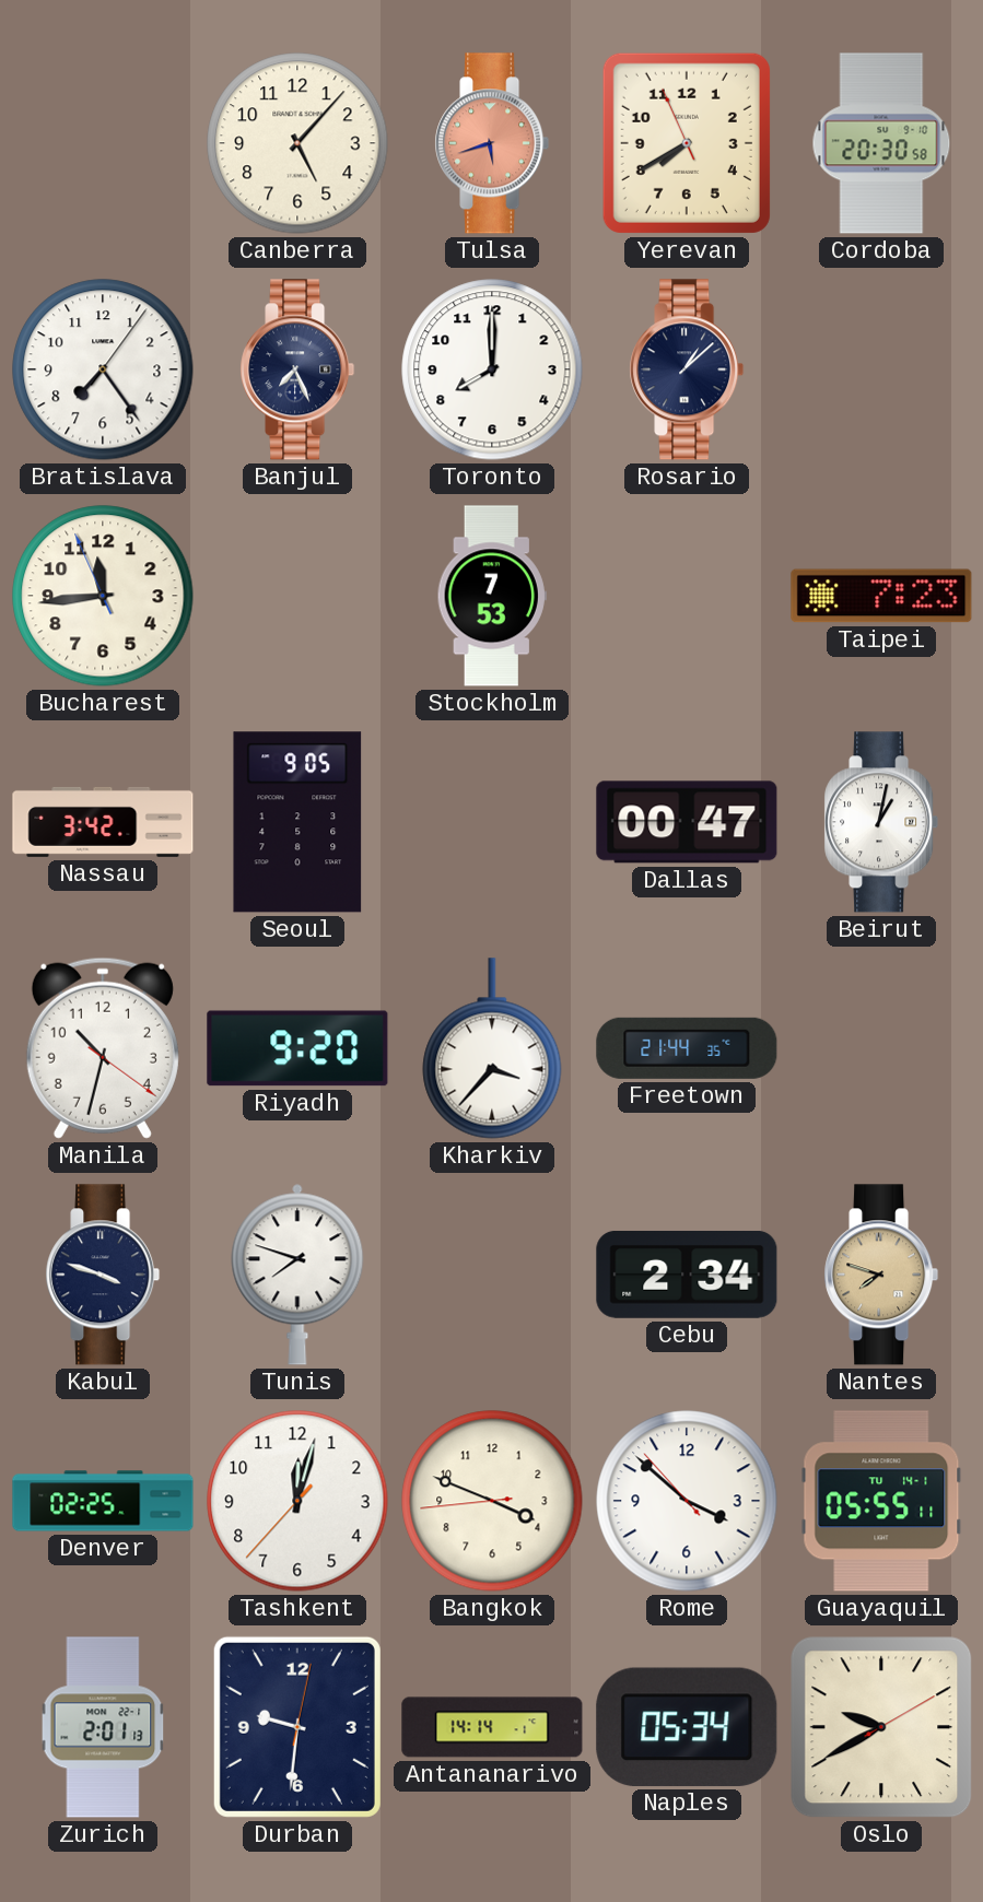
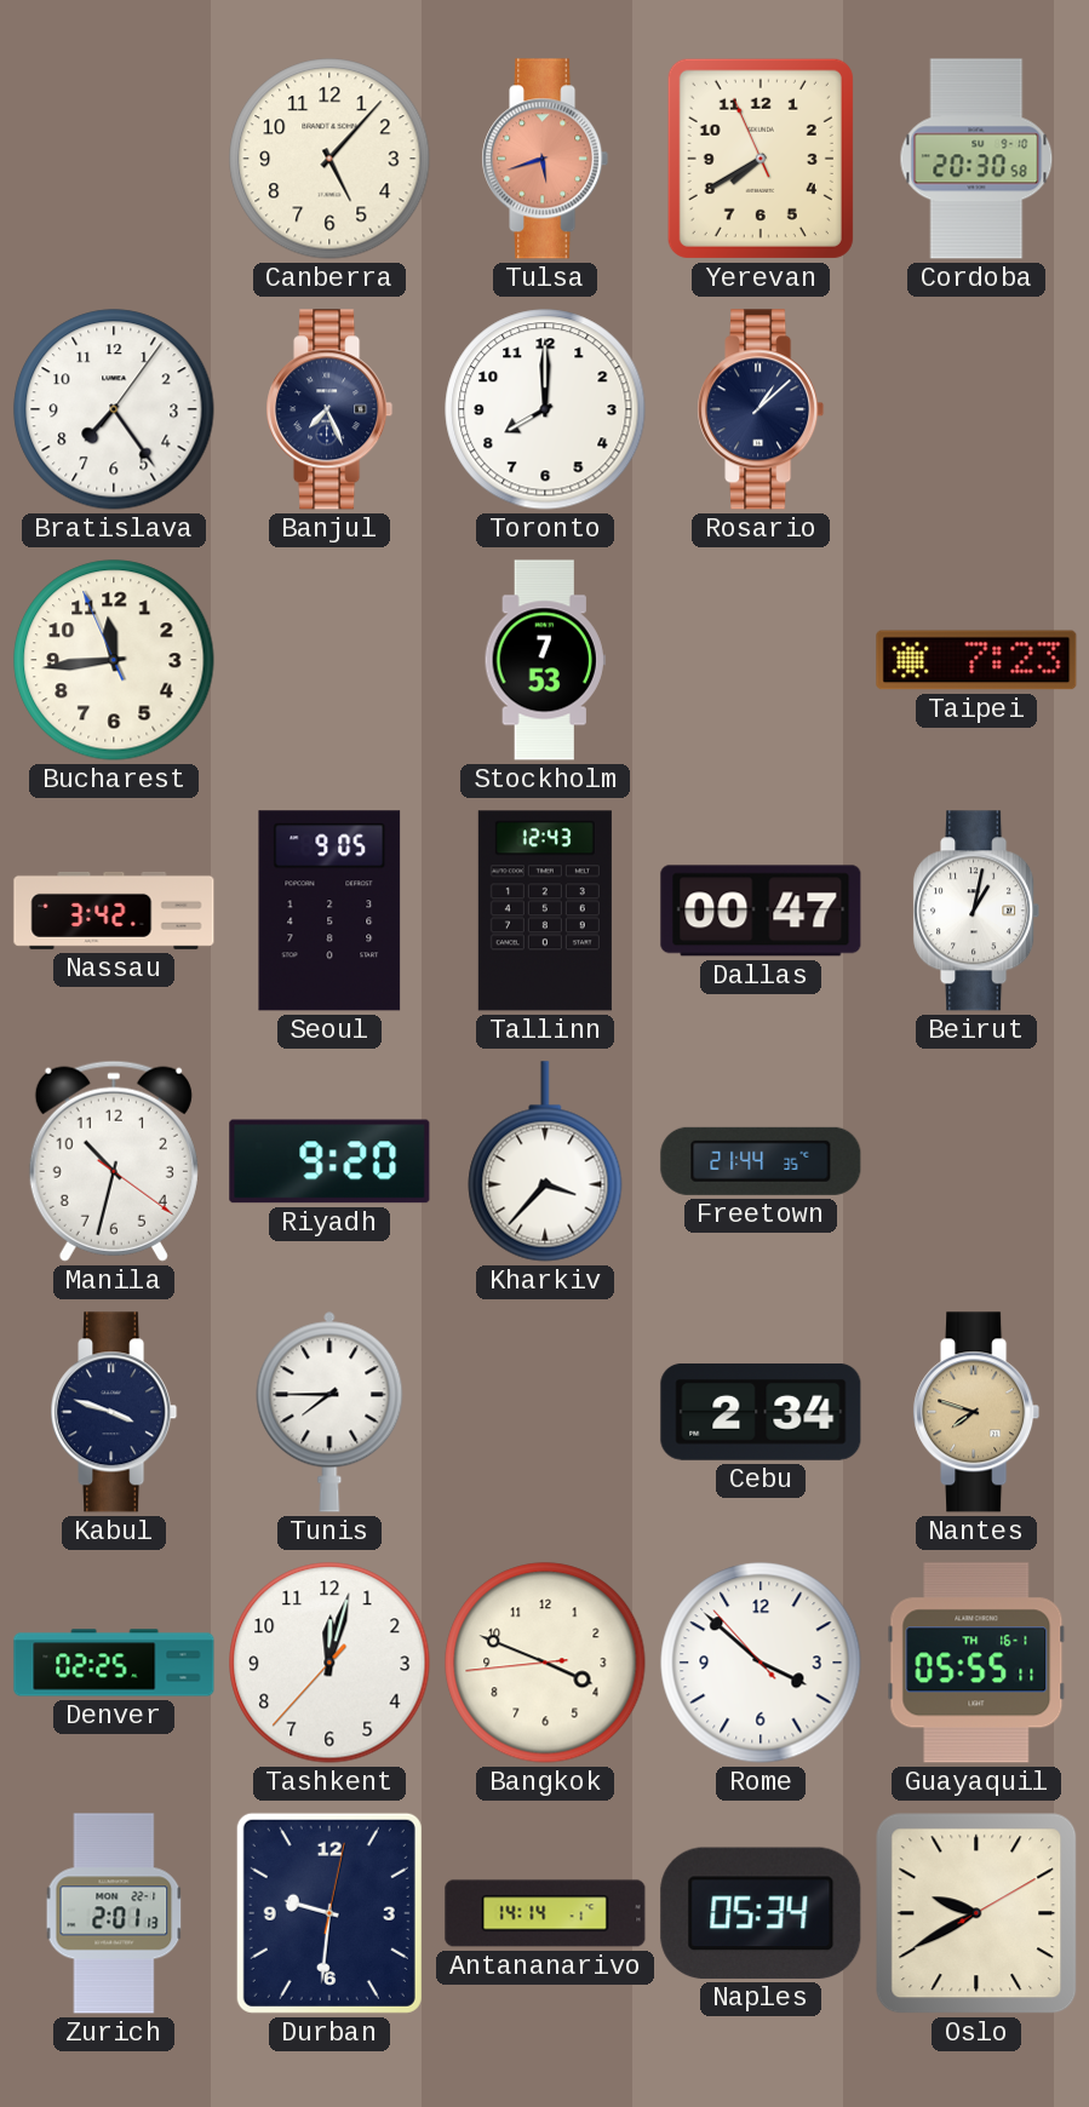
Tallinn: none -> 12:43
Tunis: 7:48 -> 7:45
Guayaquil date: TU 14-1 -> TH 16-1
